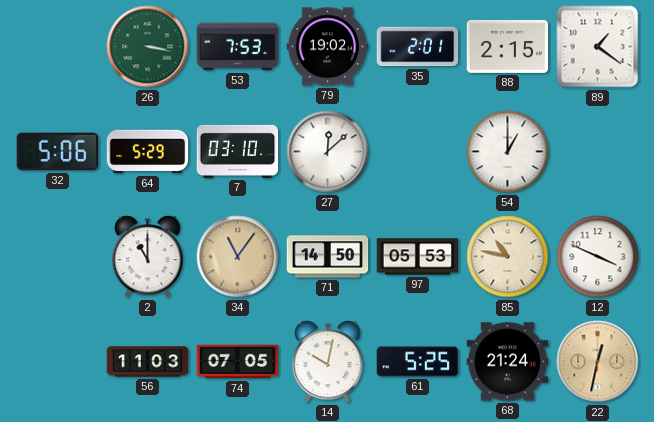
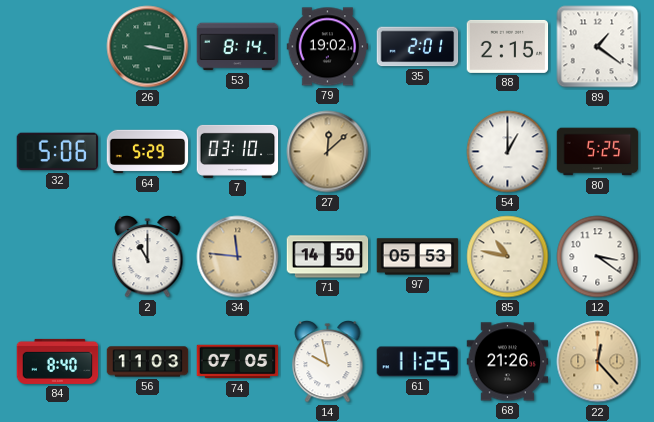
53: 7:53 -> 8:14
27 dial: white -> champagne
80: none -> 5:25
34: 11:06 -> 11:46
12: 3:49 -> 3:21
84: none -> 8:40
14: 10:02 -> 9:58
61: 5:25 -> 11:25
68: 21:24 -> 21:26
22: 12:32 -> 12:23
